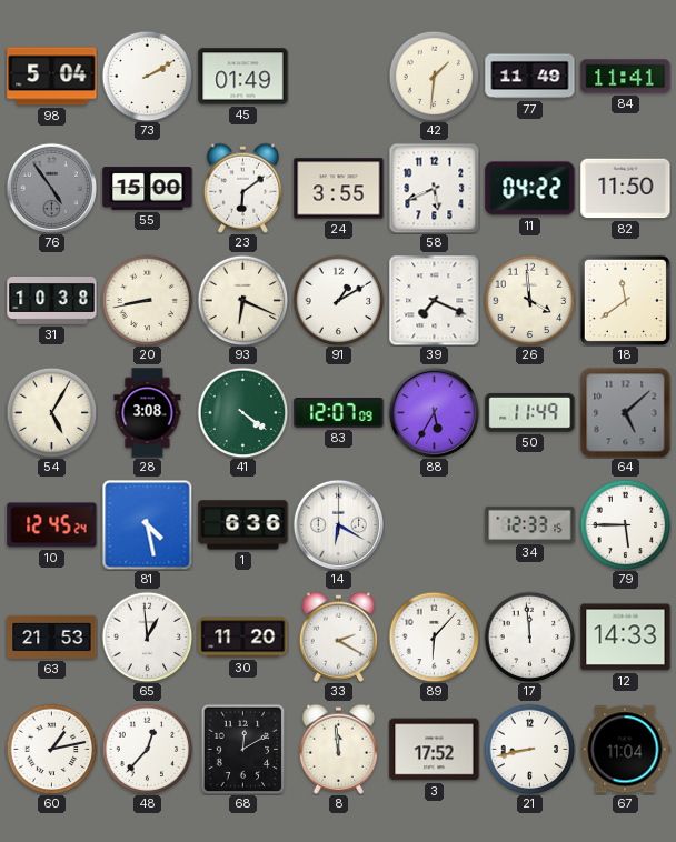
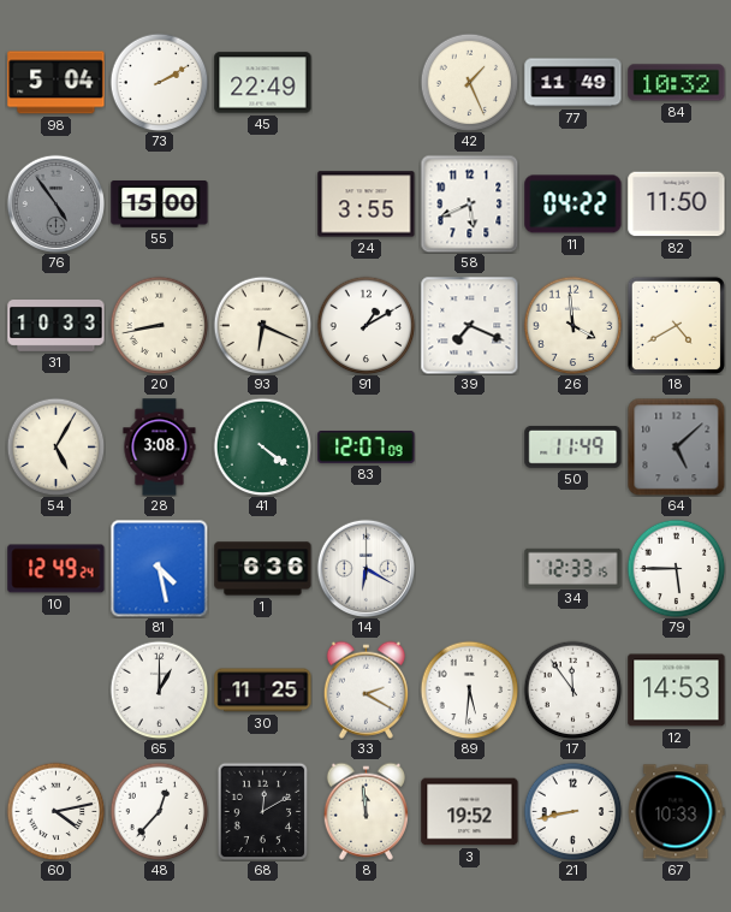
45: 01:49 -> 22:49
42: 1:31 -> 1:26
84: 11:41 -> 10:32
23: 6:09 -> none
31: 10:38 -> 10:33
18: 11:39 -> 4:40
88: 5:35 -> none
10: 12:45 -> 12:49
63: 21:53 -> none
65: 12:59 -> 1:00
30: 11:20 -> 11:25
89: 6:07 -> 5:31
17: 11:59 -> 11:54
12: 14:33 -> 14:53
60: 1:13 -> 4:13
3: 17:52 -> 19:52
67: 11:04 -> 10:33
